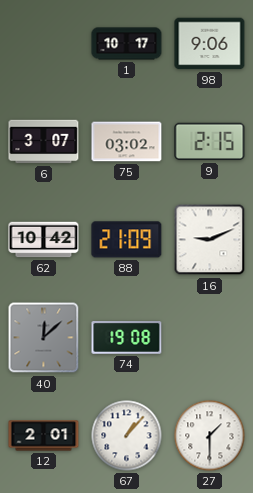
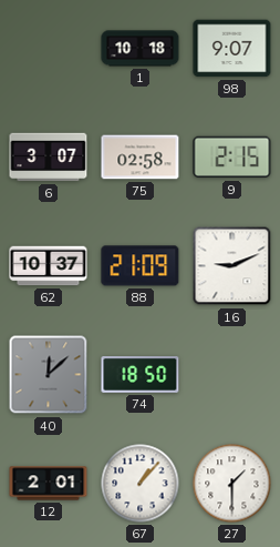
1: 10:17 -> 10:18
98: 9:06 -> 9:07
75: 03:02 -> 02:58
62: 10:42 -> 10:37
74: 19:08 -> 18:50
